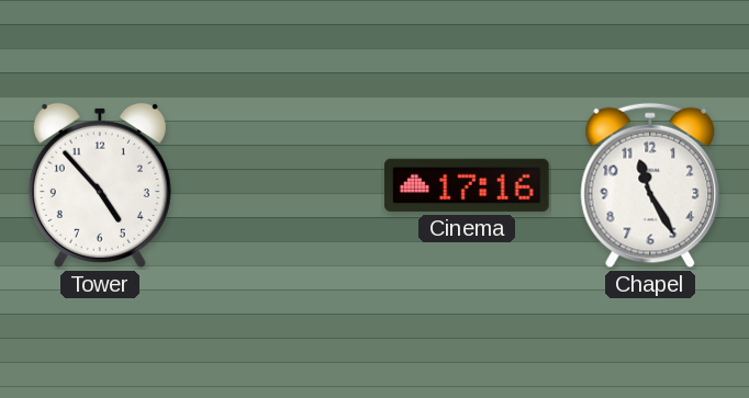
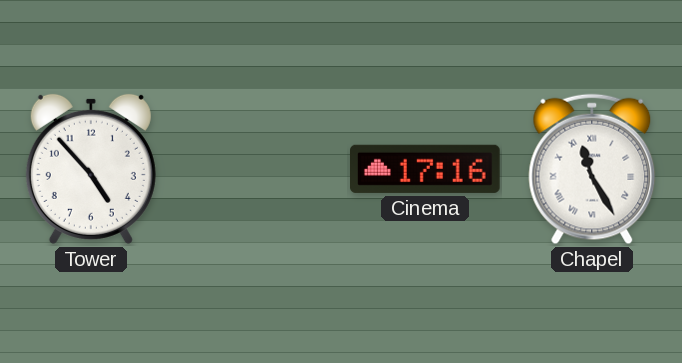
Chapel numerals: Arabic -> Roman
